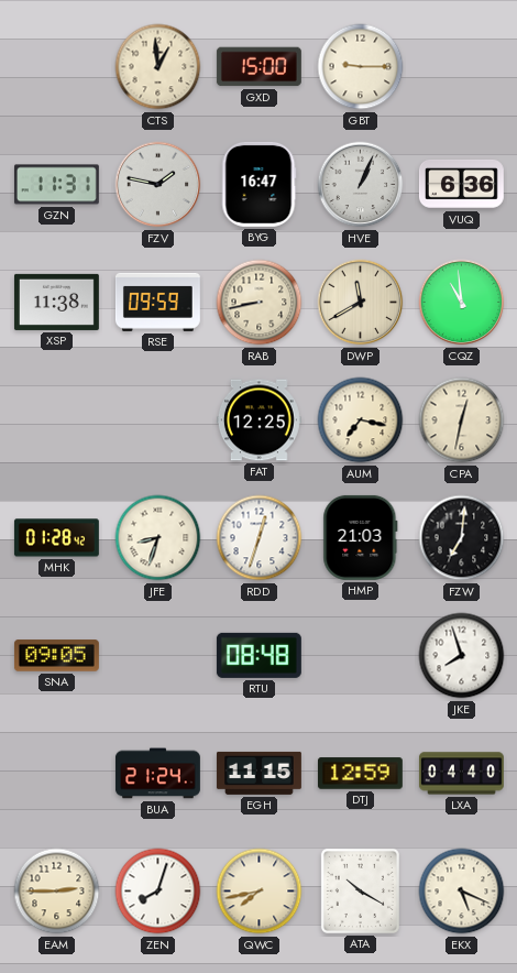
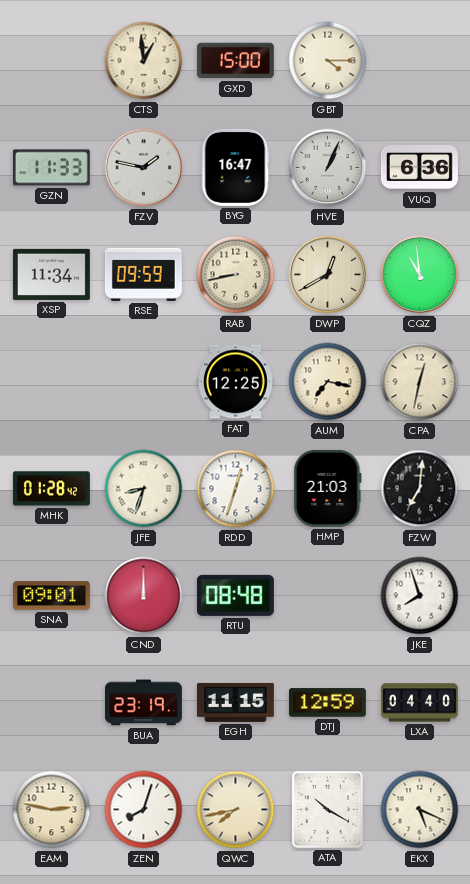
GBT: 9:15 -> 4:15
GZN: 11:31 -> 11:33
XSP: 11:38 -> 11:34
DWP: 11:40 -> 12:40
SNA: 09:05 -> 09:01
CND: none -> 12:00
BUA: 21:24 -> 23:19
EAM: 2:45 -> 2:47
